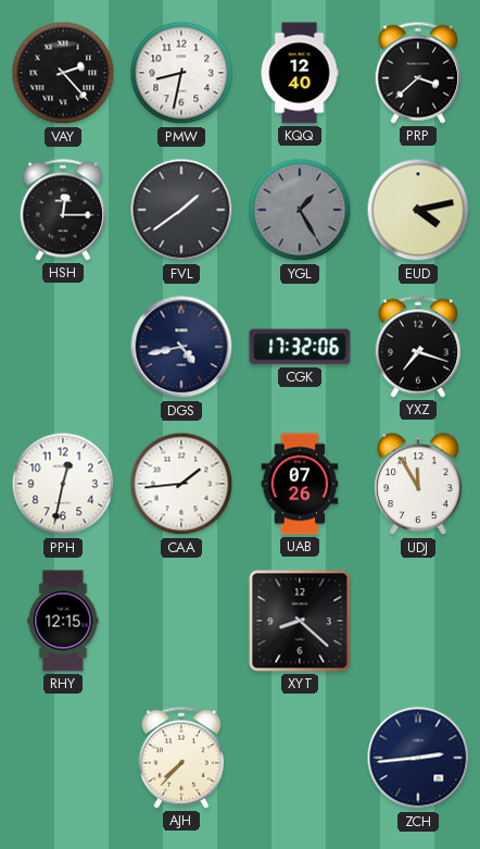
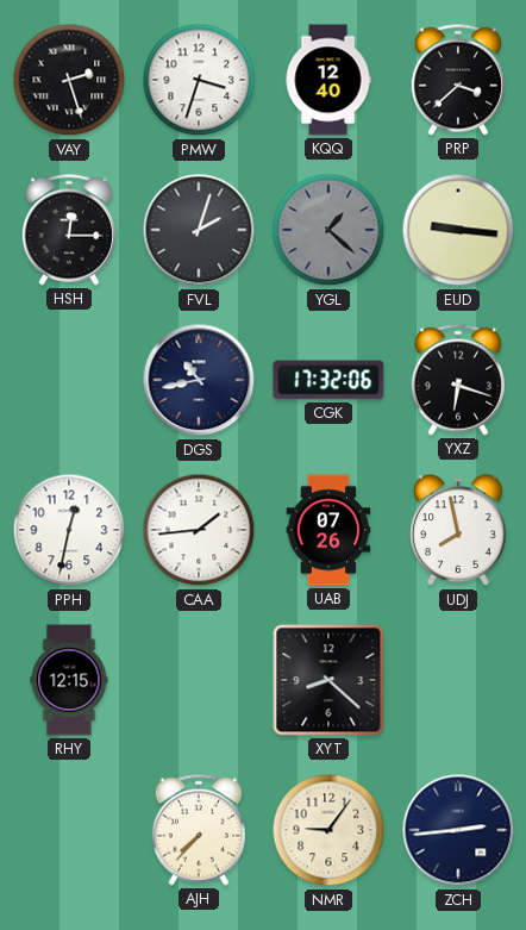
VAY: 2:23 -> 2:27
PMW: 8:32 -> 3:33
FVL: 1:39 -> 2:03
YGL: 1:25 -> 1:22
EUD: 4:13 -> 9:16
DGS: 4:43 -> 10:43
YXZ: 7:18 -> 6:18
UDJ: 11:55 -> 7:58
NMR: none -> 9:06
